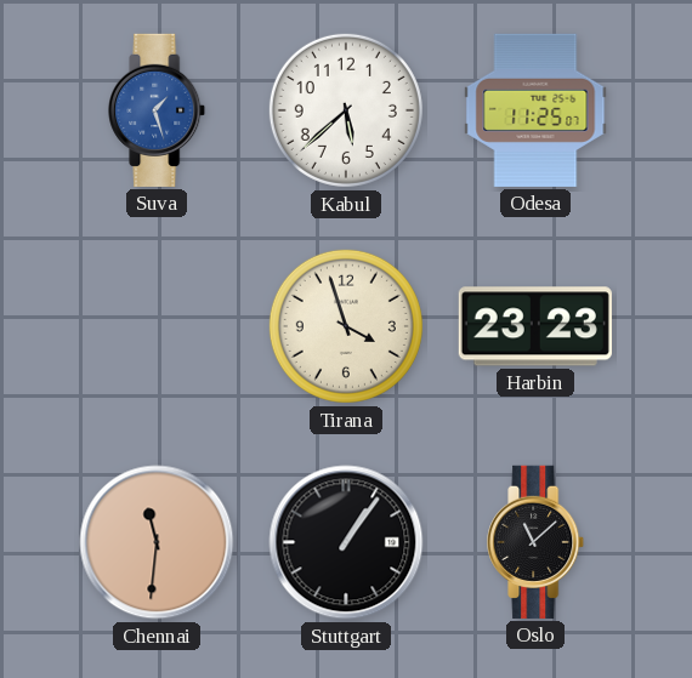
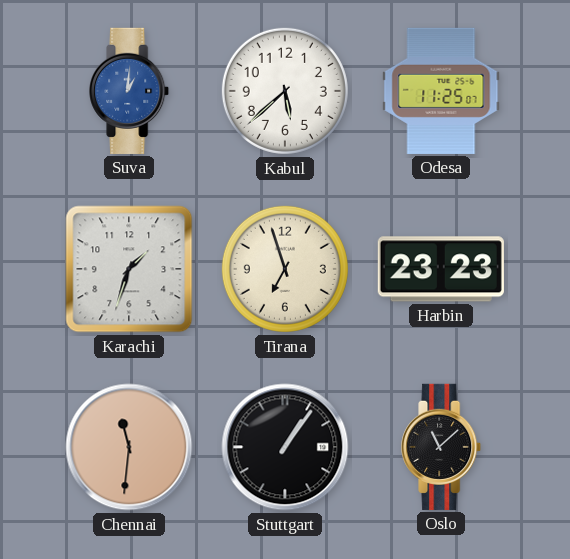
Suva: 1:27 -> 1:01
Karachi: none -> 1:33
Tirana: 3:57 -> 6:57
